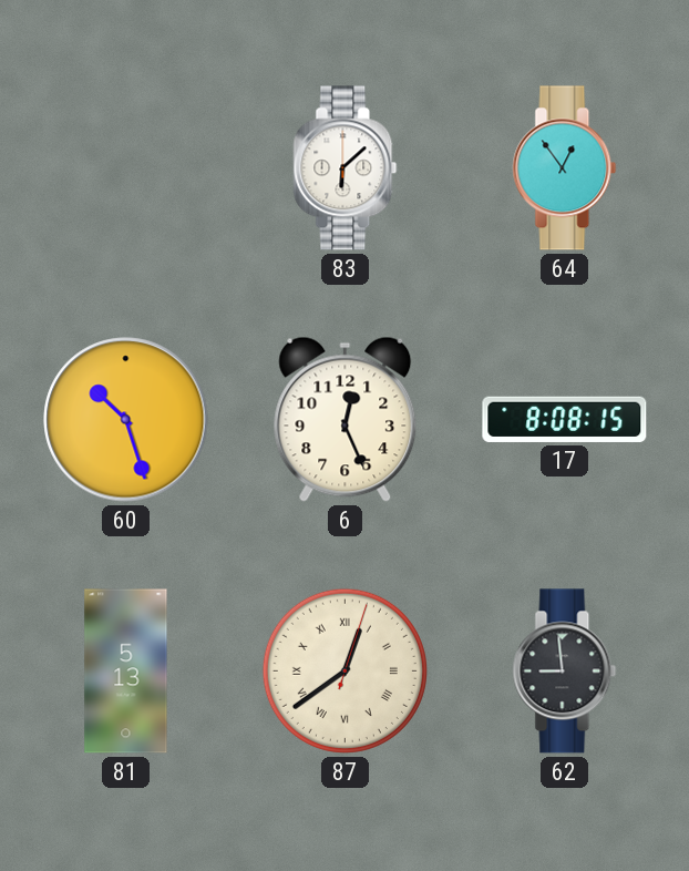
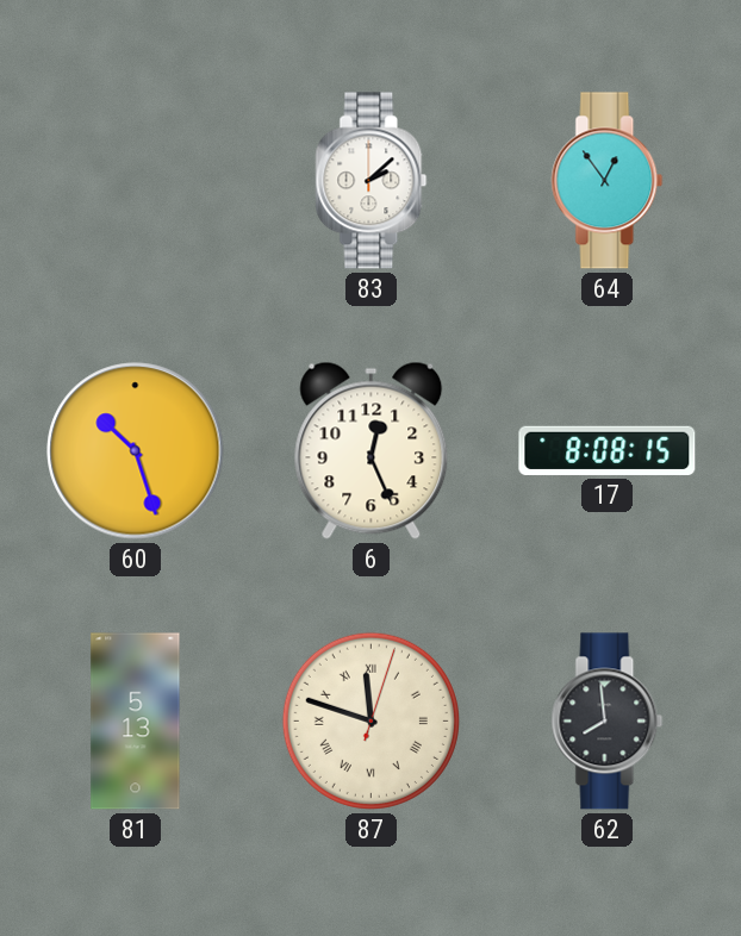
83: 6:08 -> 2:08
87: 12:39 -> 11:48
62: 8:59 -> 7:59
